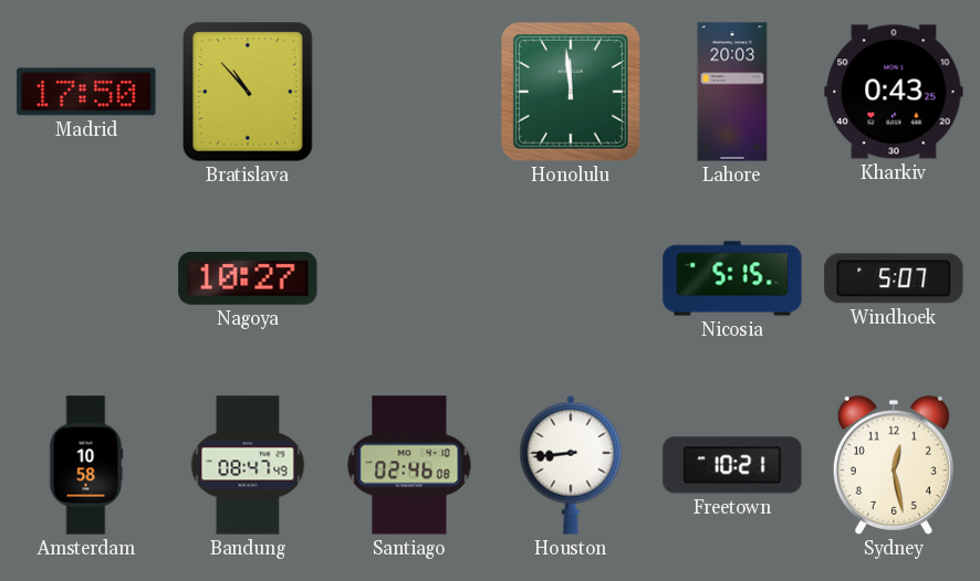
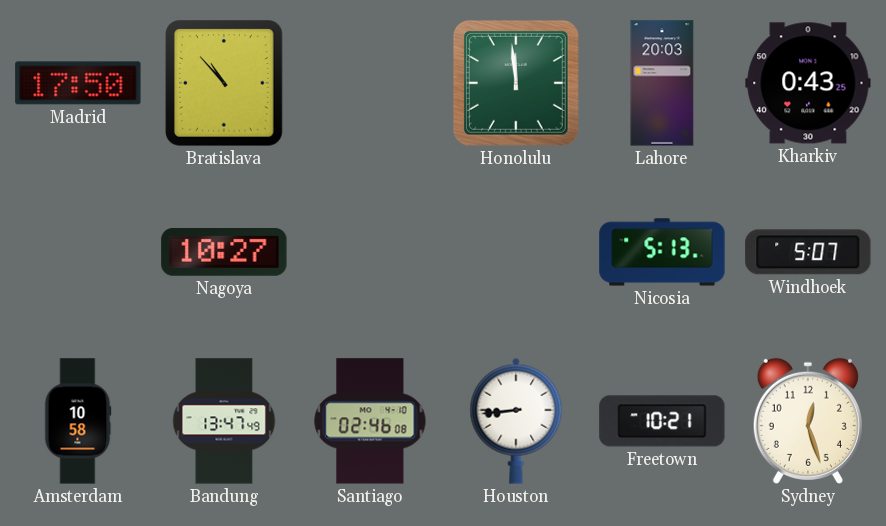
Nicosia: 5:15 -> 5:13
Bandung: 08:47 -> 13:47
Sydney: 12:28 -> 12:27
